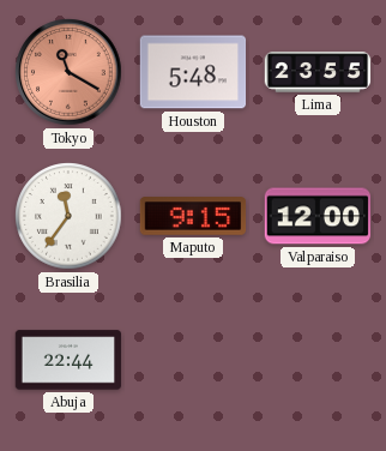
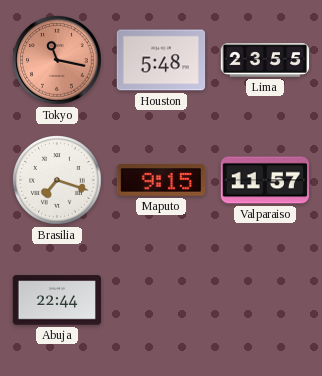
Tokyo: 11:20 -> 11:17
Brasilia: 11:36 -> 7:18
Valparaiso: 12:00 -> 11:57
